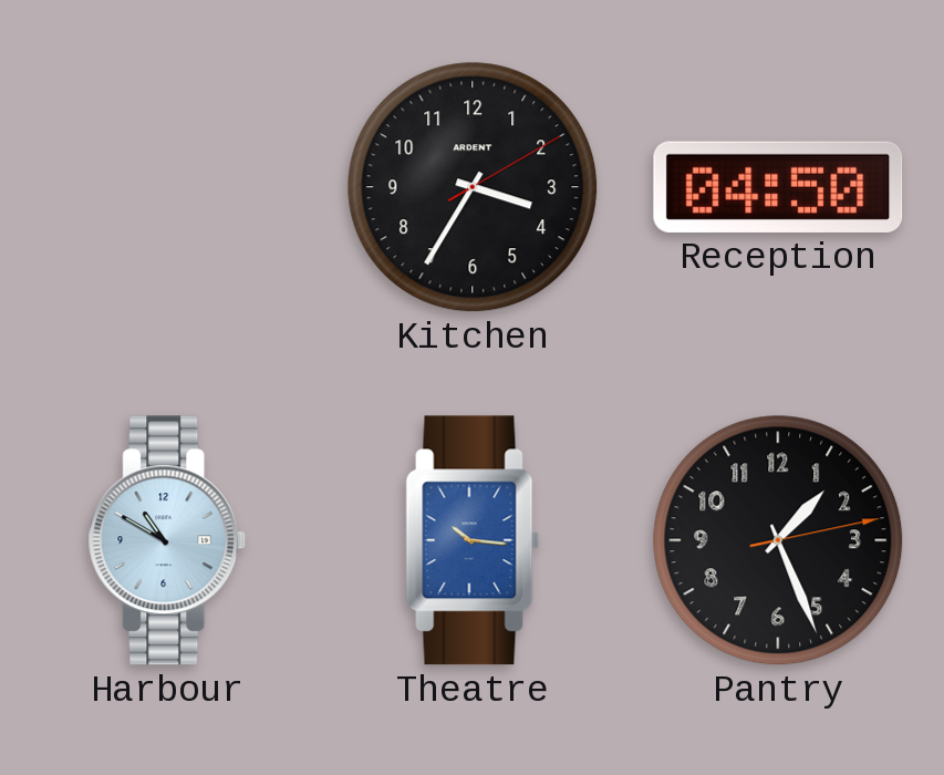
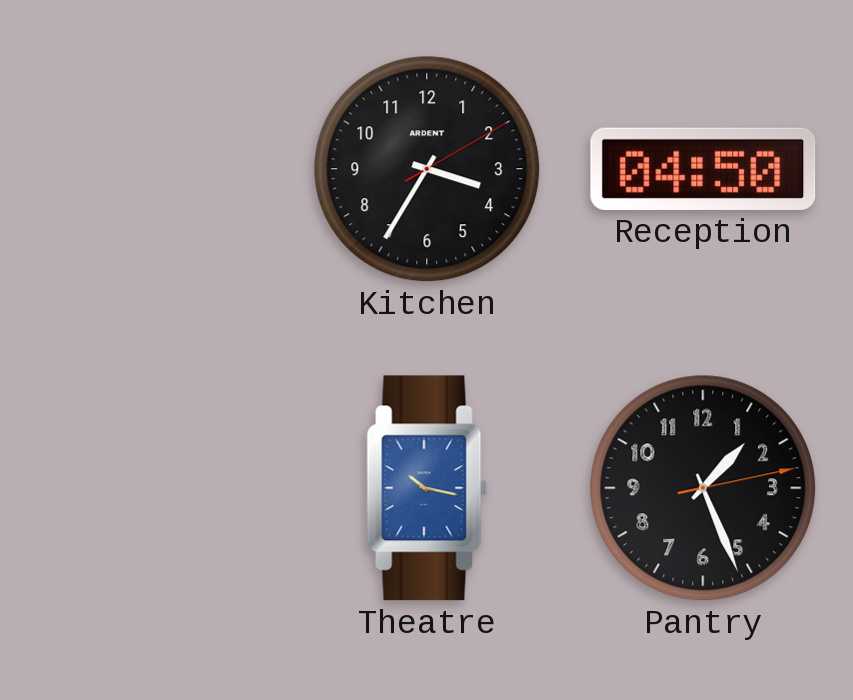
Harbour: 10:50 -> none
Theatre: 10:16 -> 10:17
